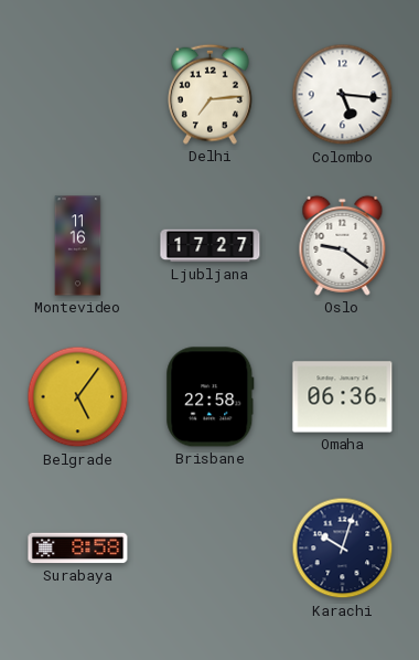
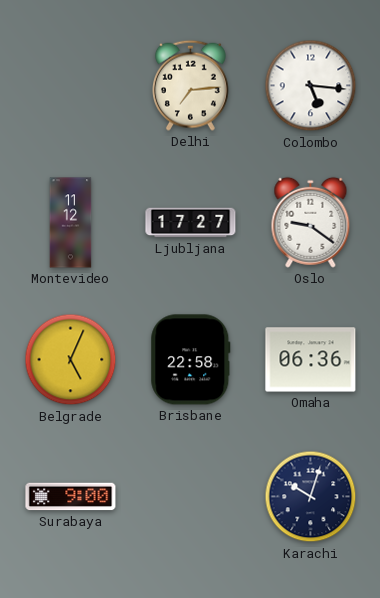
Montevideo: 11:16 -> 11:12
Belgrade: 5:06 -> 5:04
Surabaya: 8:58 -> 9:00
